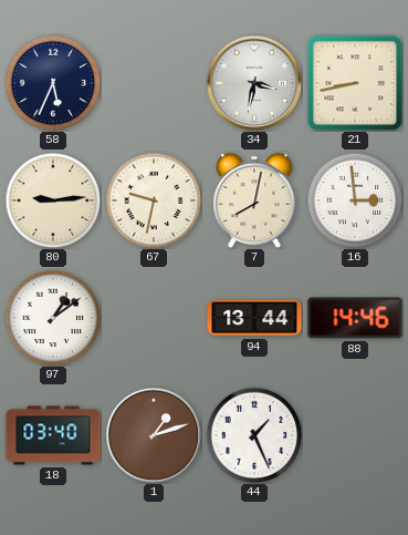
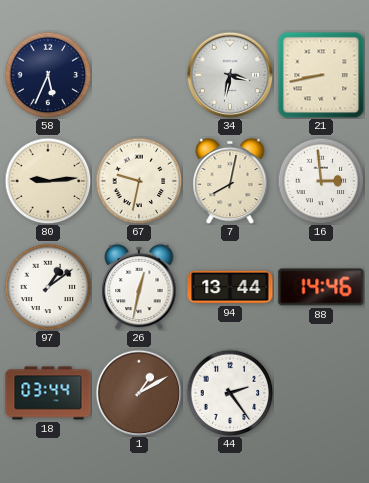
26: none -> 12:32
18: 03:40 -> 03:44
1: 1:12 -> 1:10
44: 1:26 -> 2:24
